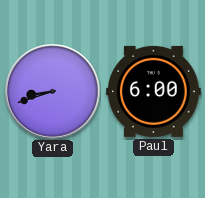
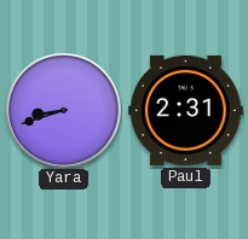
Paul: 6:00 -> 2:31
